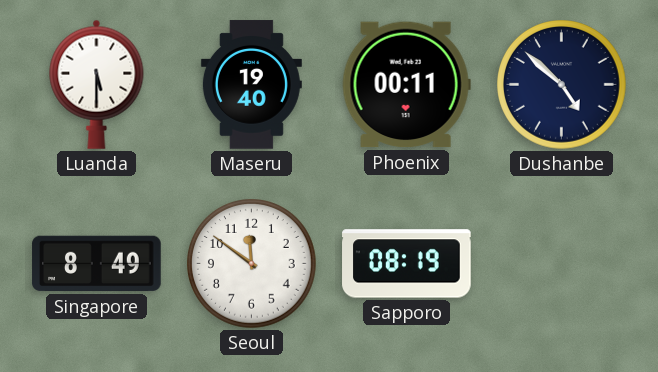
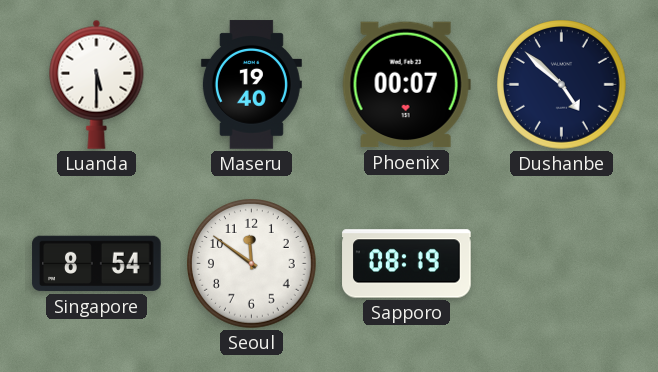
Phoenix: 00:11 -> 00:07
Singapore: 8:49 -> 8:54
